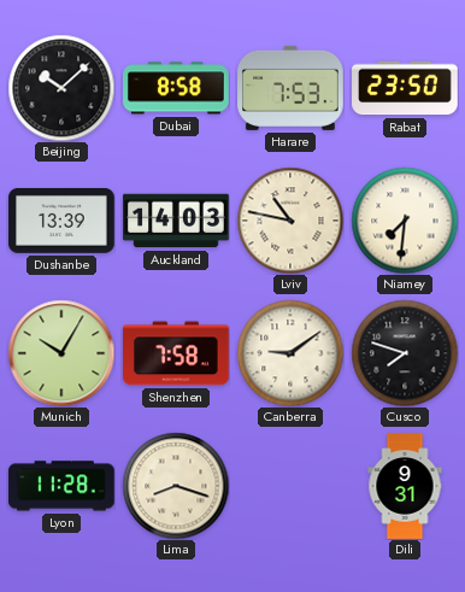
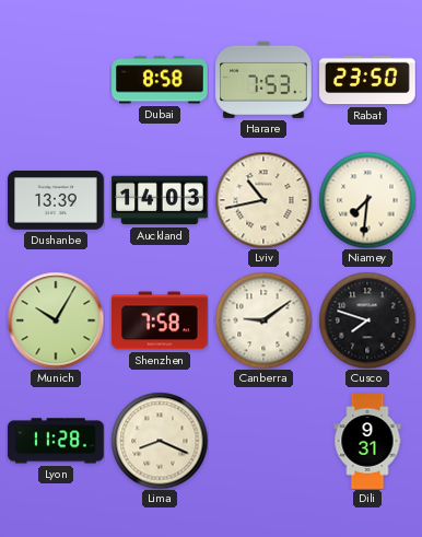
Beijing: 10:08 -> none
Lviv: 10:47 -> 10:43
Lima: 8:18 -> 8:19
